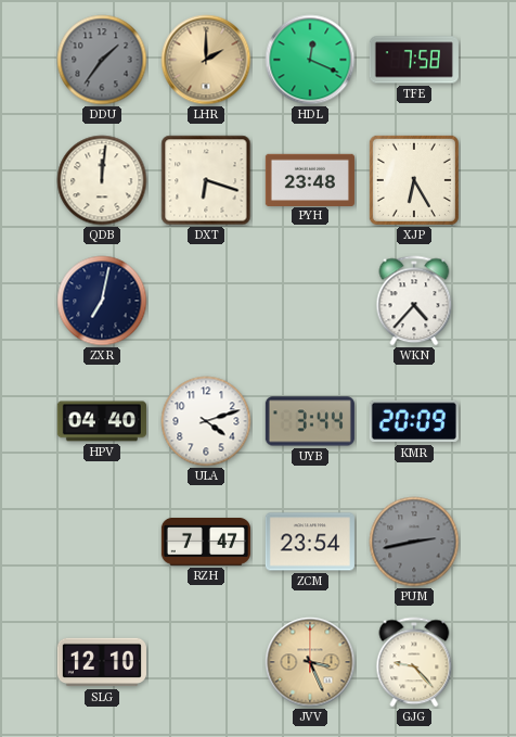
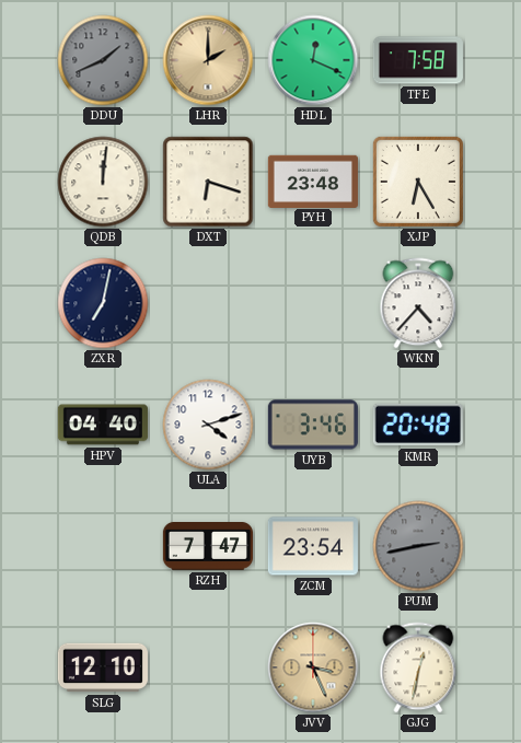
DDU: 1:36 -> 1:41
UYB: 3:44 -> 3:46
KMR: 20:09 -> 20:48
GJG: 9:23 -> 12:32
